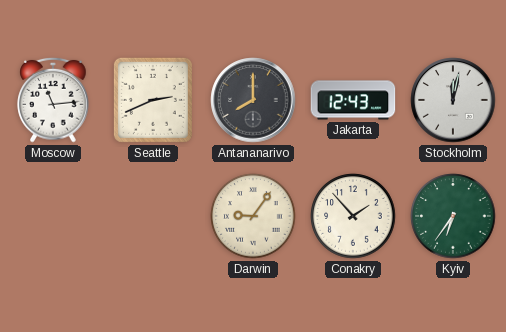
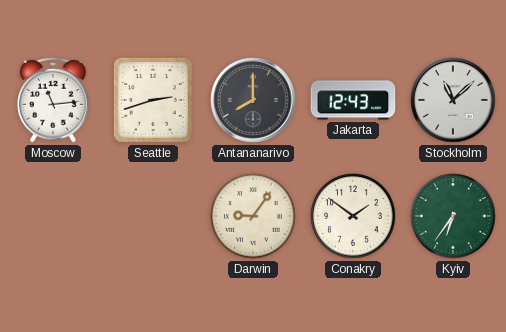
Seattle: 2:41 -> 2:42
Stockholm: 12:02 -> 11:08
Conakry: 1:53 -> 1:51
